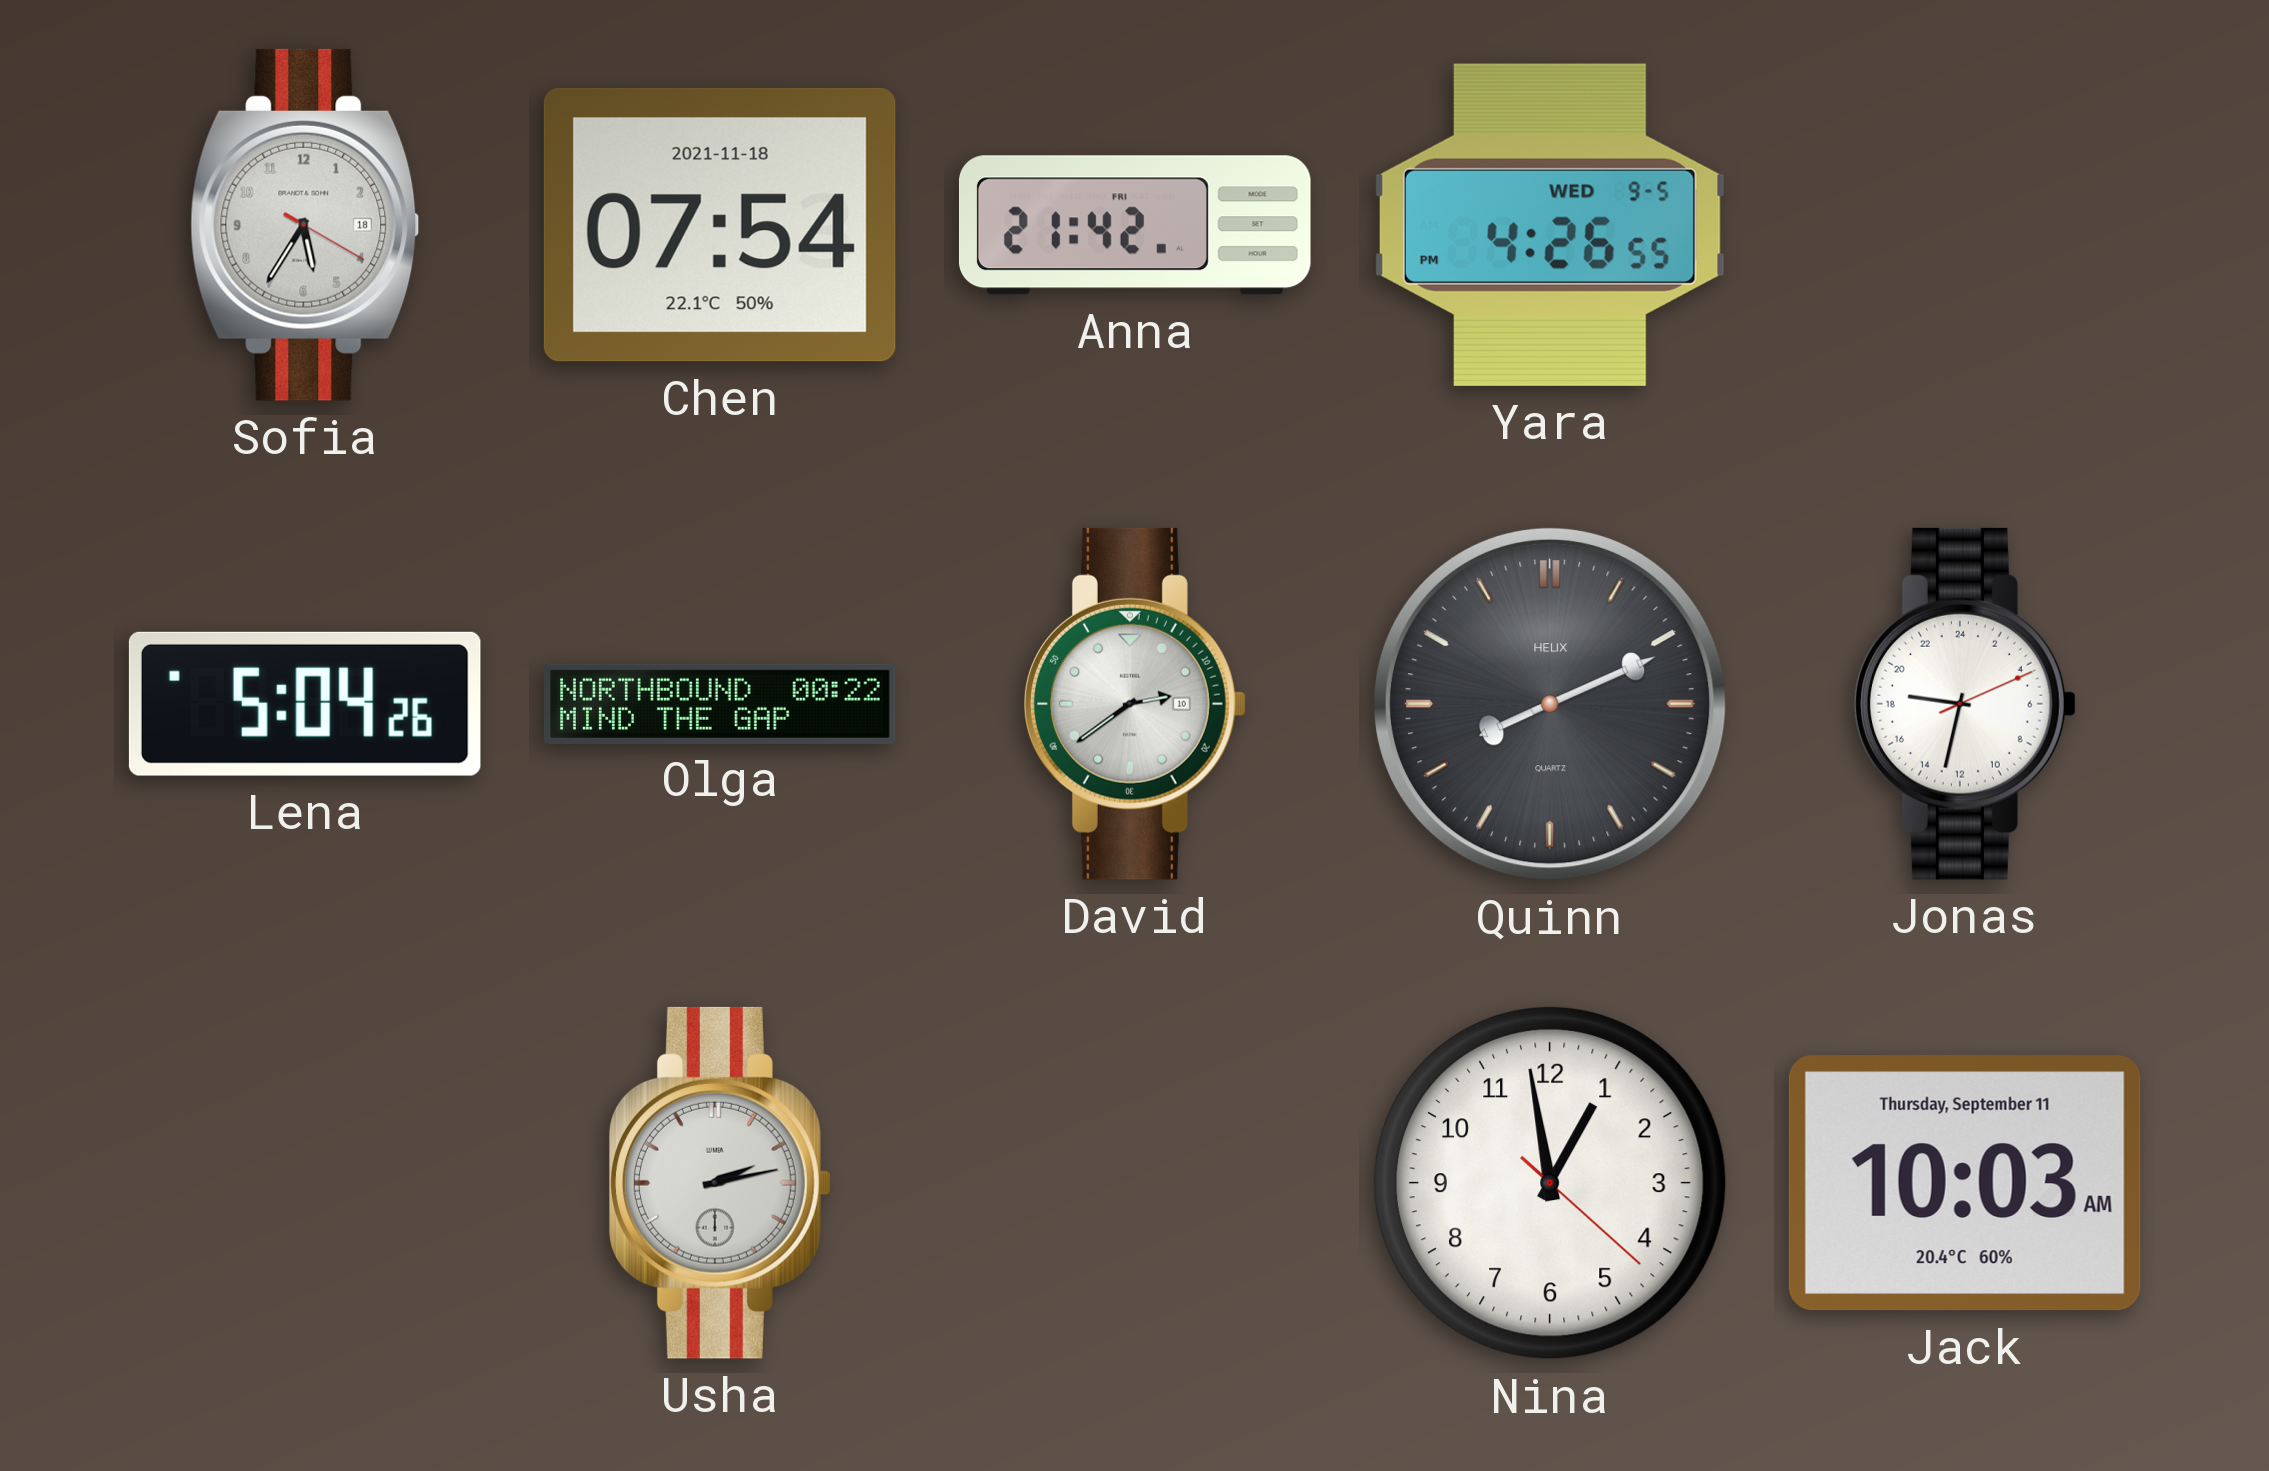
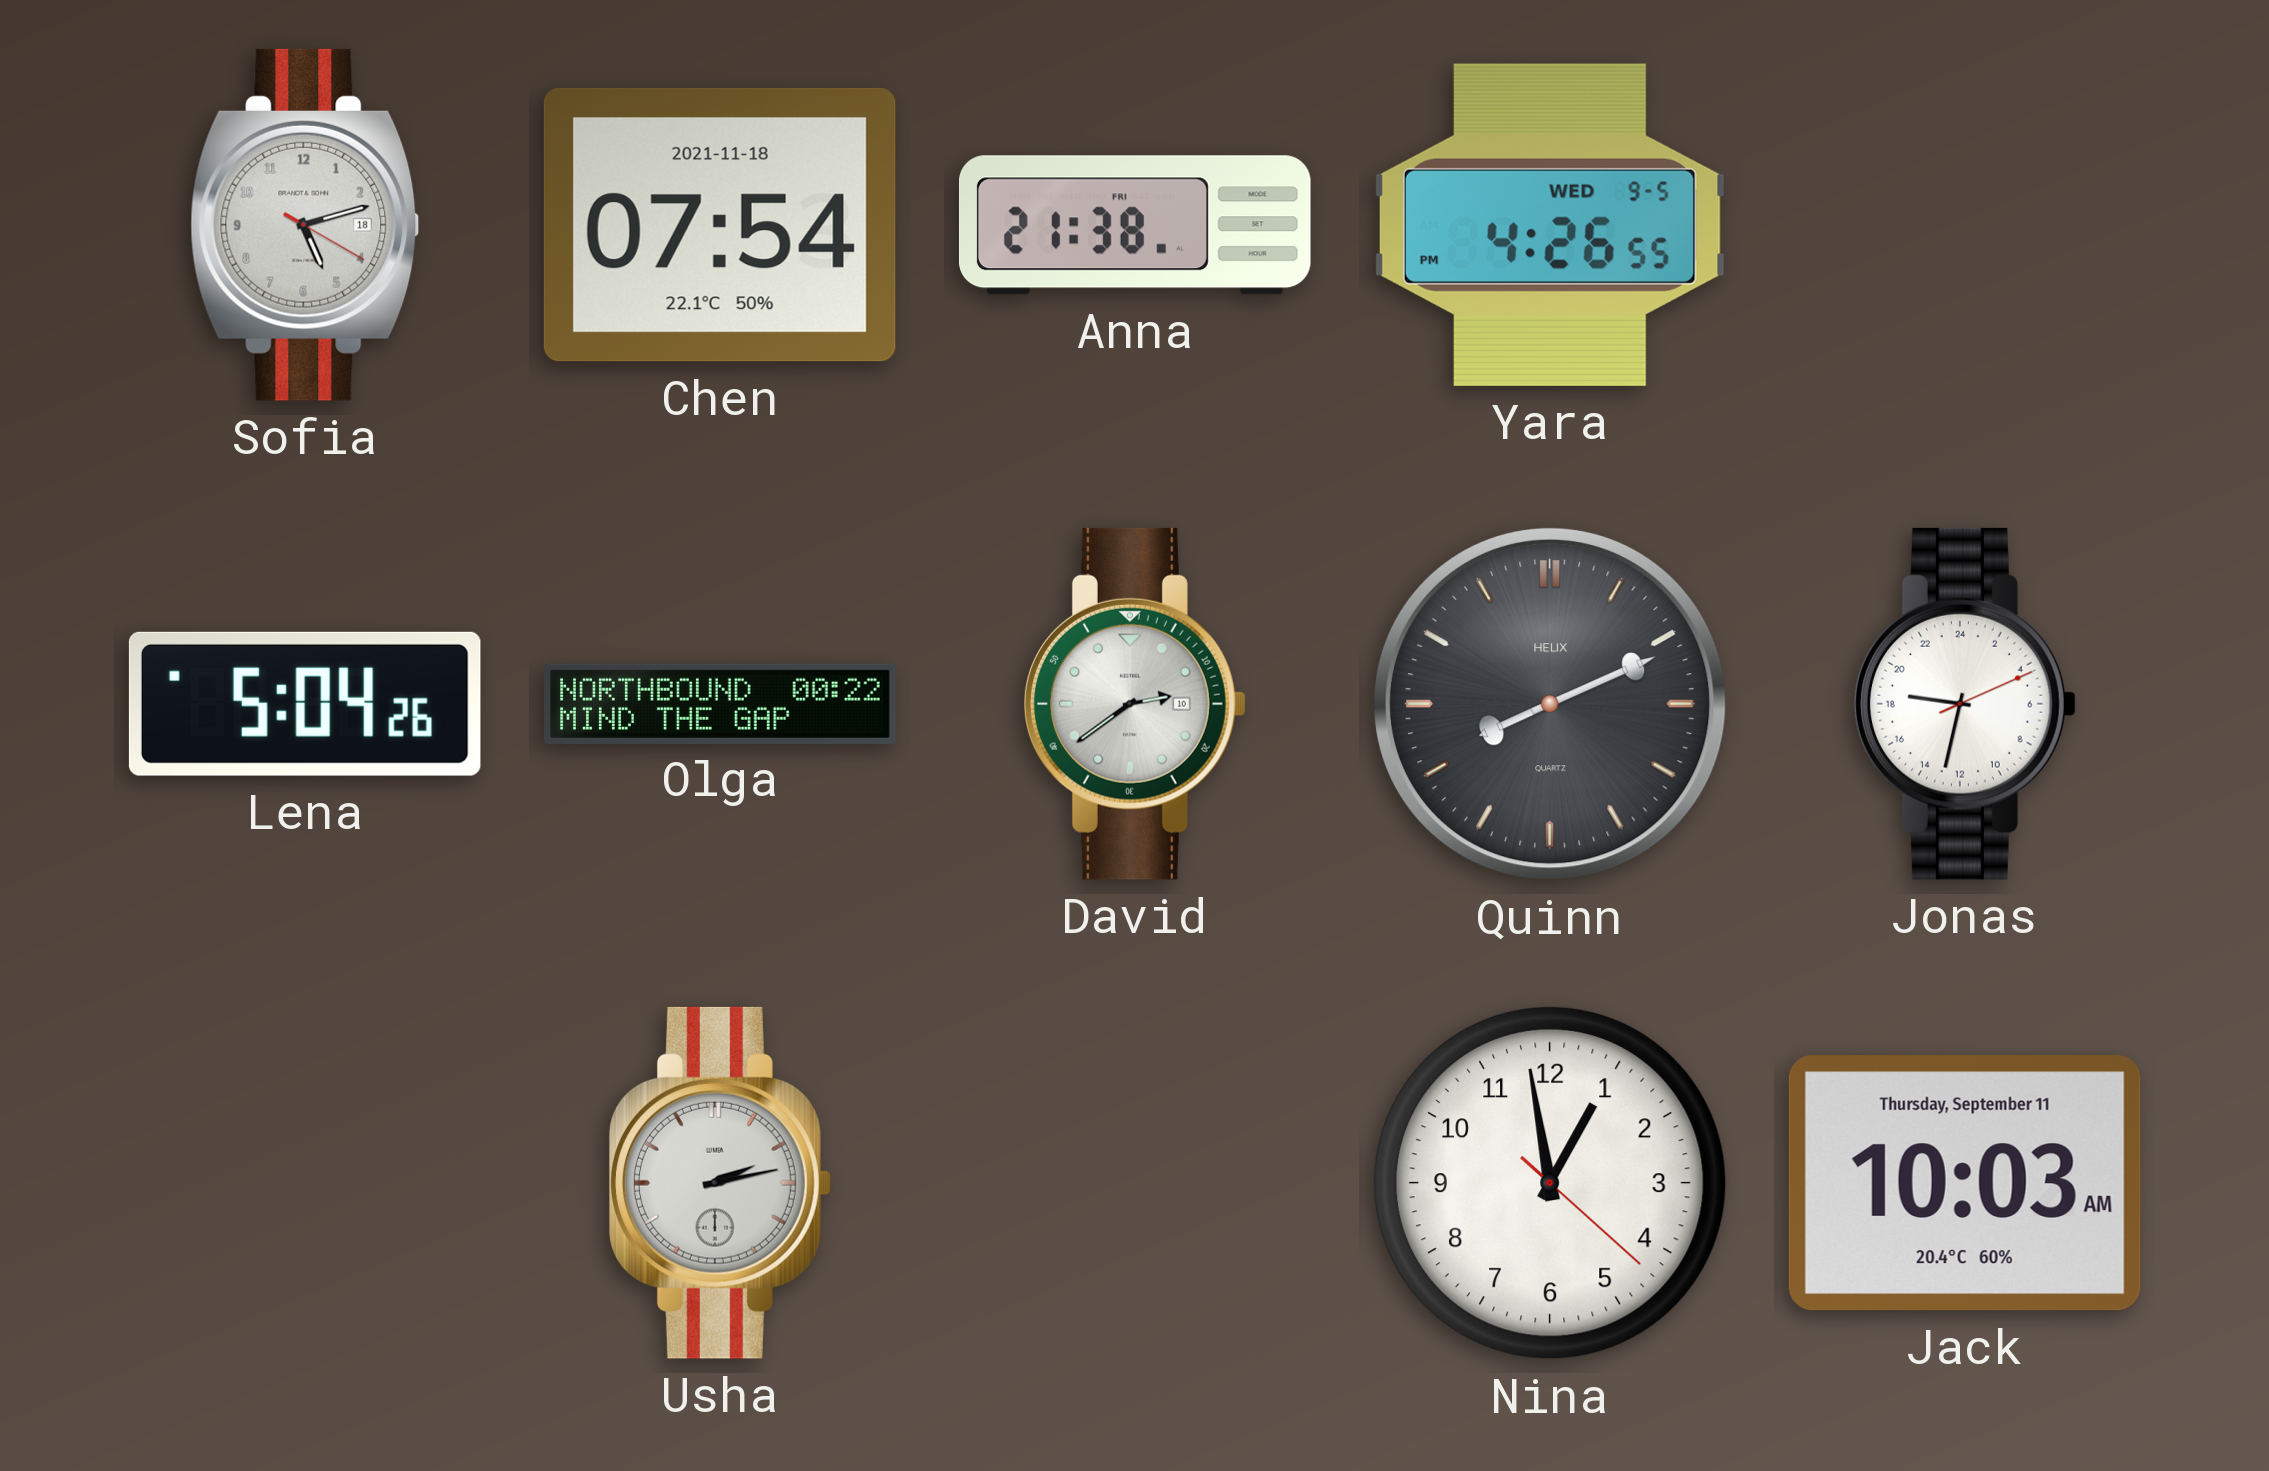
Sofia: 5:35 -> 5:12
Anna: 21:42 -> 21:38
